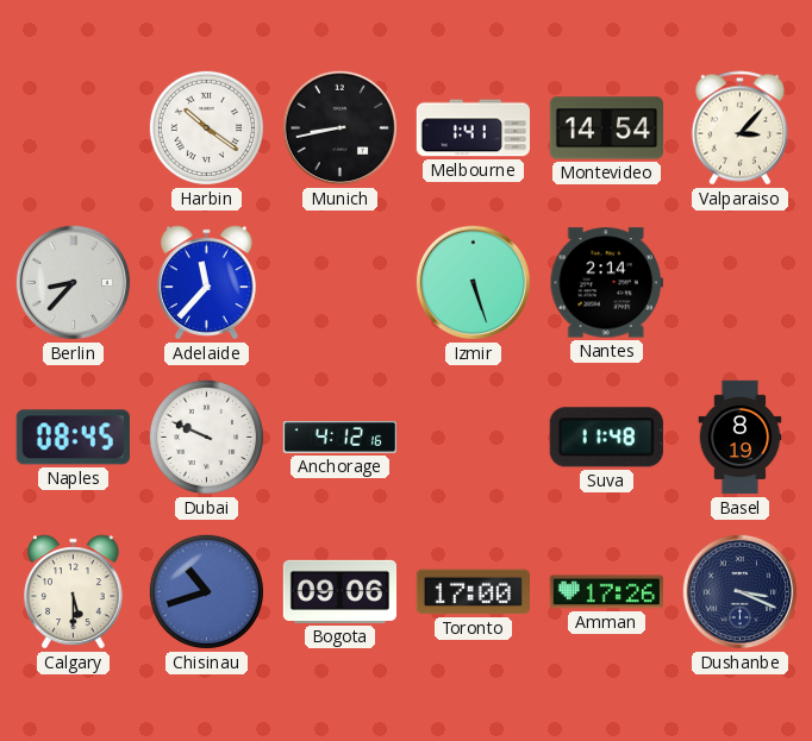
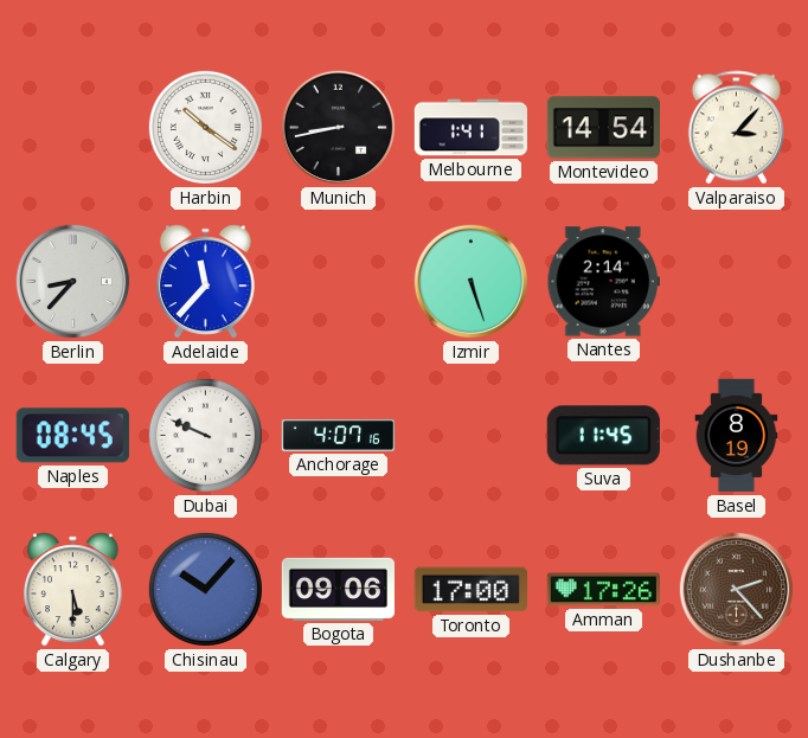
Anchorage: 4:12 -> 4:07
Suva: 11:48 -> 11:45
Chisinau: 10:42 -> 10:07
Dushanbe: 3:19 -> 2:23
Dushanbe dial: navy -> brown
